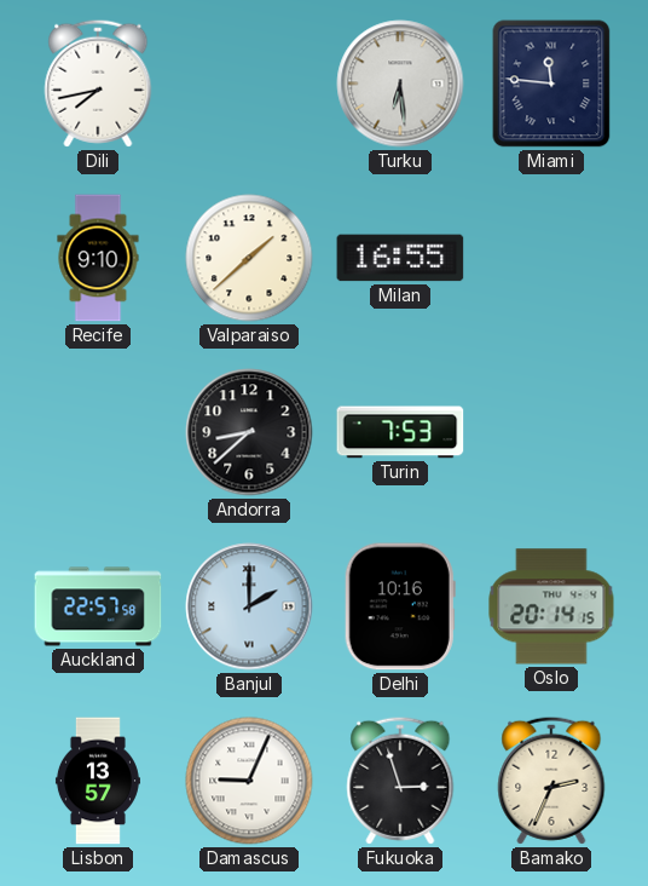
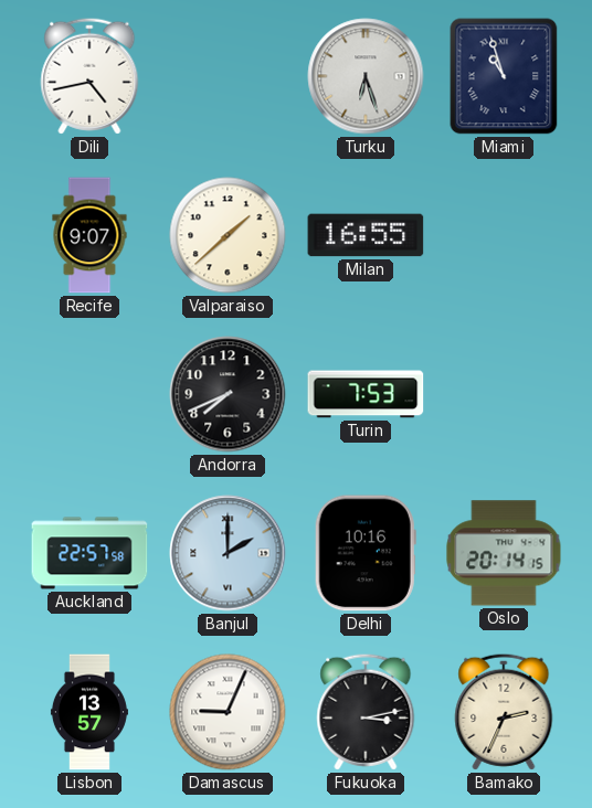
Dili: 7:43 -> 4:43
Turku: 6:29 -> 6:27
Miami: 11:46 -> 10:57
Recife: 9:10 -> 9:07
Andorra: 8:38 -> 7:41
Fukuoka: 2:57 -> 3:13
